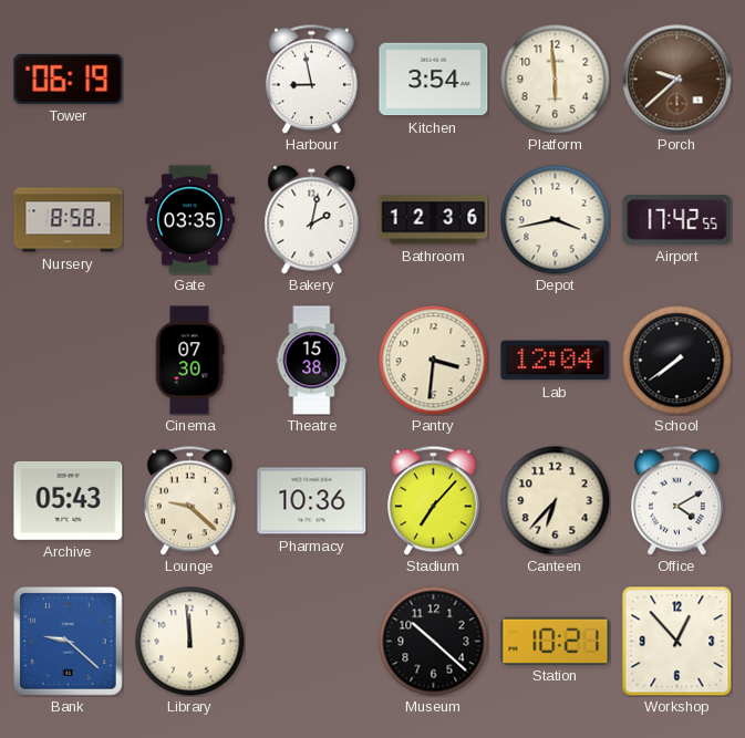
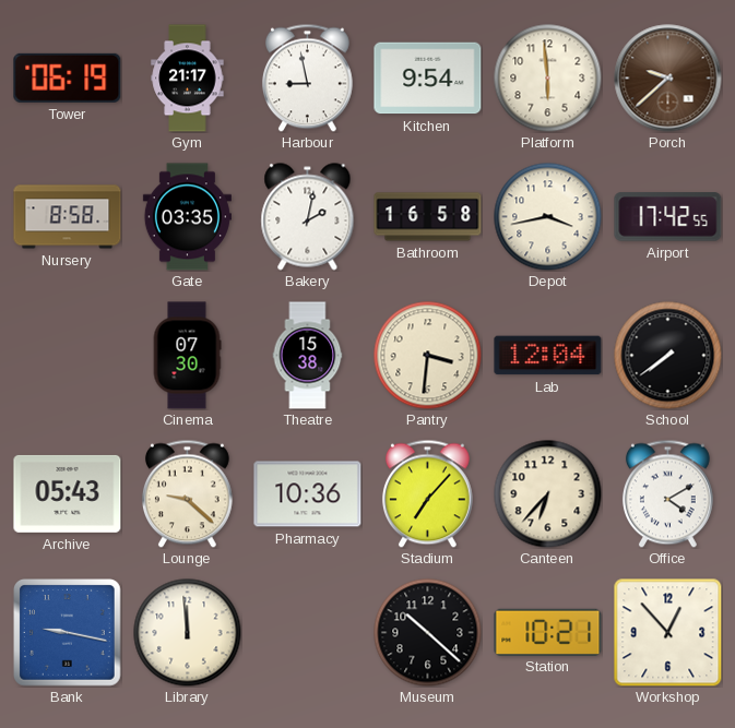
Gym: none -> 21:17
Kitchen: 3:54 -> 9:54
Bathroom: 12:36 -> 16:58
Bank: 9:22 -> 9:17
